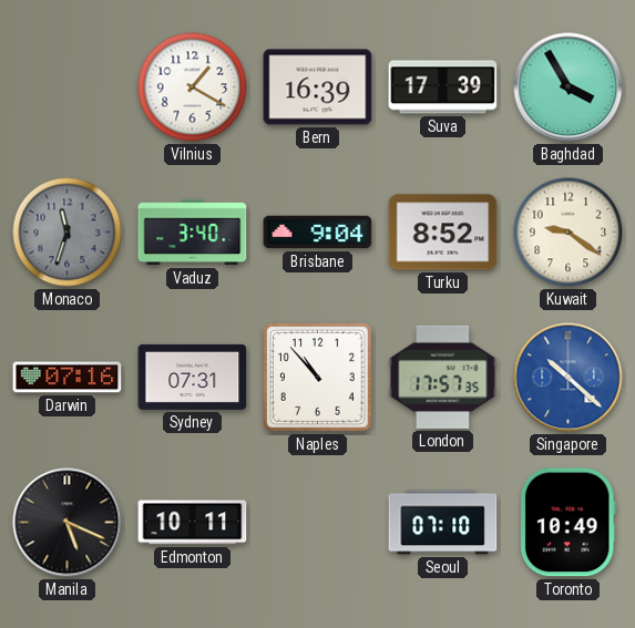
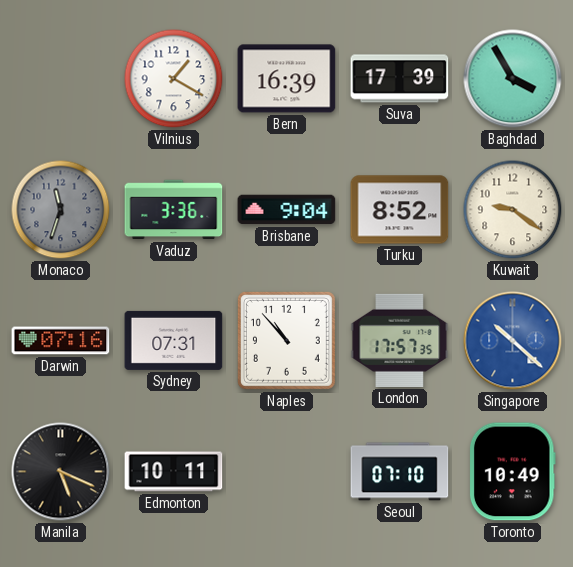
Vaduz: 3:40 -> 3:36
